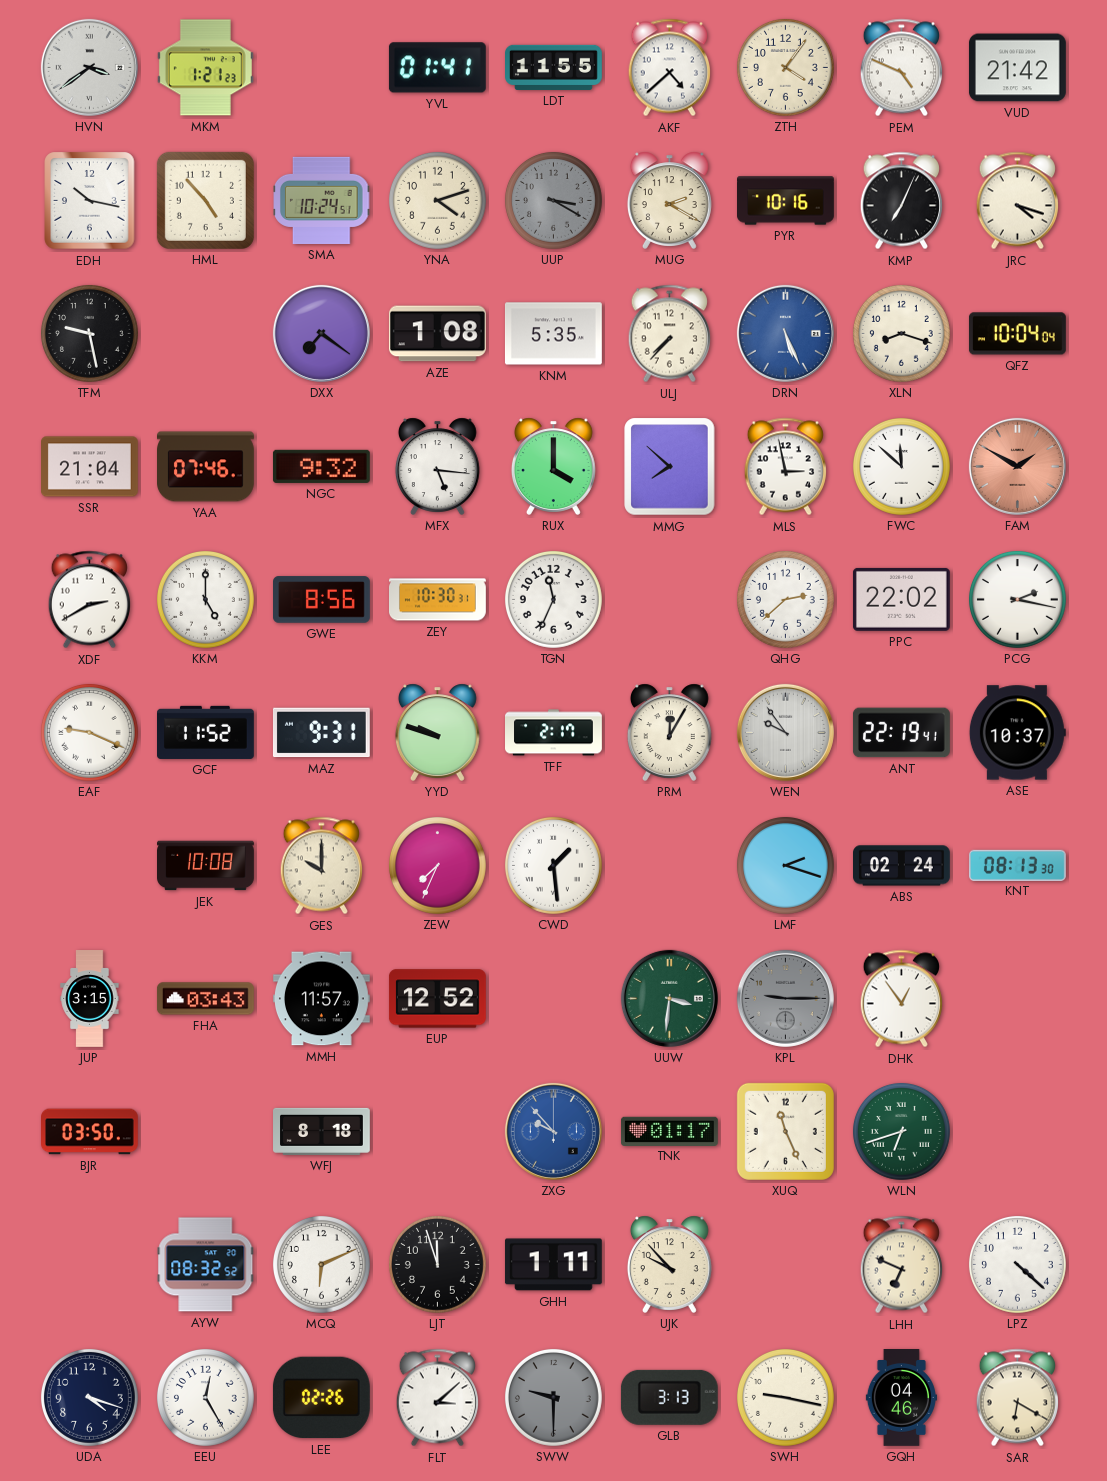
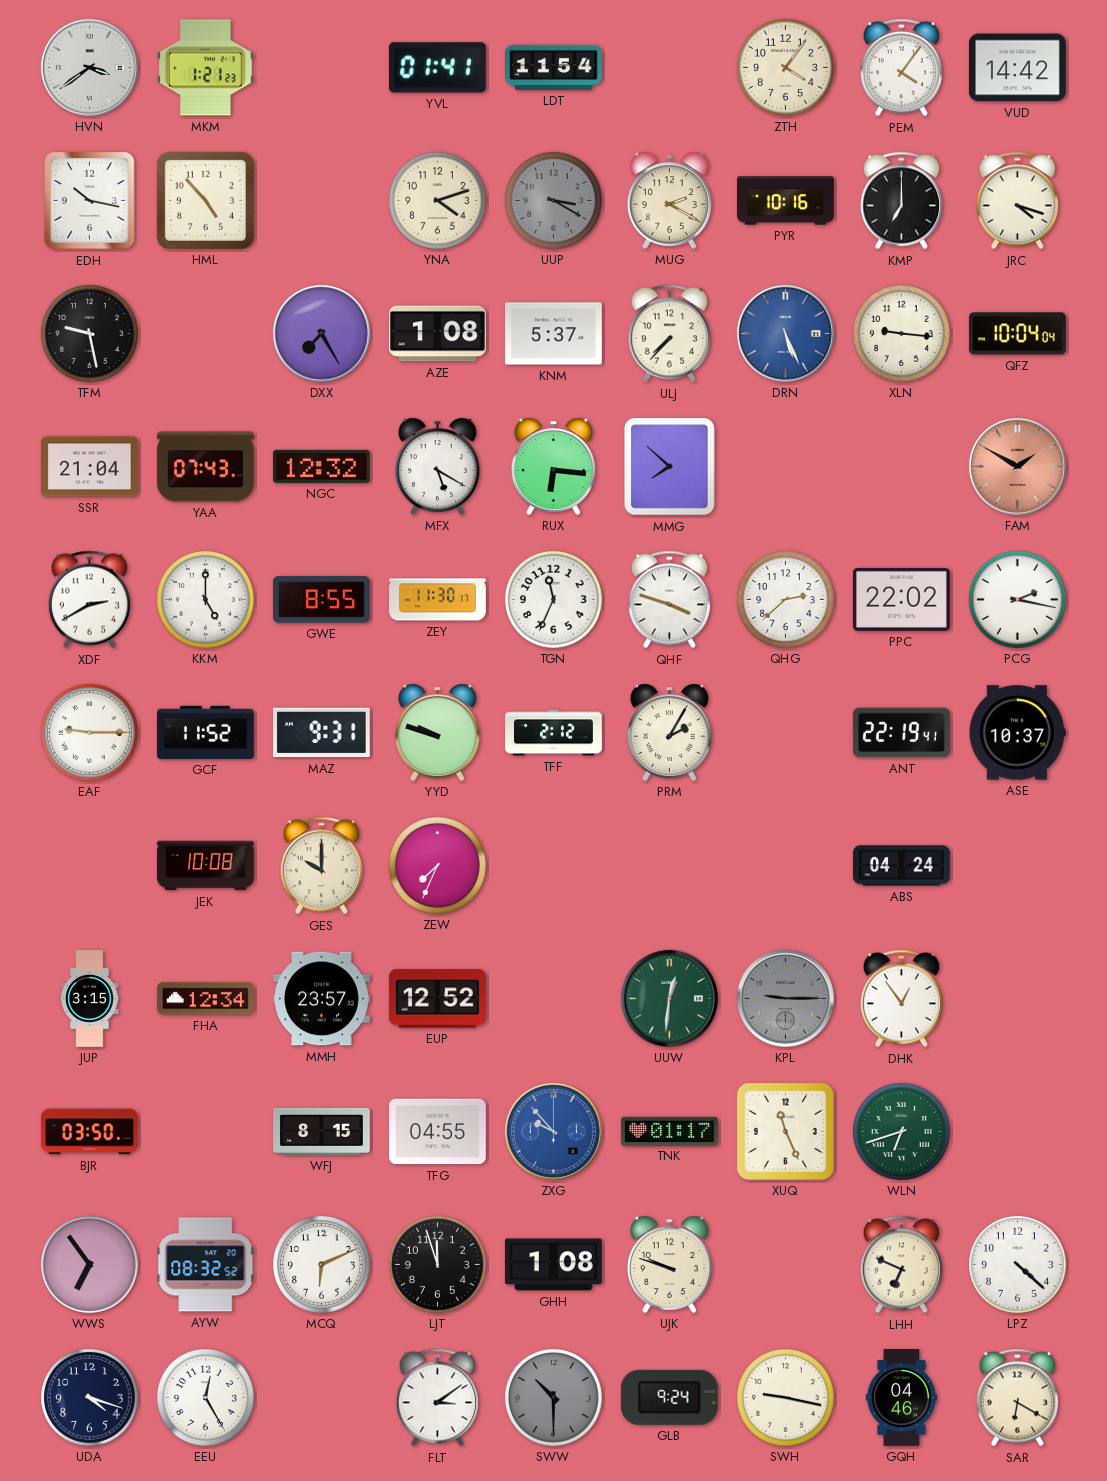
LDT: 11:55 -> 11:54
AKF: 4:38 -> none
PEM: 4:49 -> 4:06
VUD: 21:42 -> 14:42
SMA: 10:24 -> none
KMP: 7:04 -> 7:00
DXX: 7:21 -> 7:25
KNM: 5:35 -> 5:37
XLN: 8:18 -> 9:16
YAA: 07:46 -> 07:43
NGC: 9:32 -> 12:32
MFX: 5:16 -> 5:20
RUX: 4:00 -> 6:16
MLS: 2:58 -> none
FWC: 11:52 -> none
GWE: 8:56 -> 8:55
ZEY: 10:30 -> 11:30
QHF: none -> 3:48
EAF: 9:19 -> 9:15
TFF: 2:17 -> 2:12
PRM: 12:05 -> 2:05
WEN: 9:54 -> none
CWD: 1:29 -> none
LMF: 2:18 -> none
ABS: 02:24 -> 04:24
KNT: 08:13 -> none
FHA: 03:43 -> 12:34
MMH: 11:57 -> 23:57
UUW: 3:31 -> 12:31
WFJ: 8:18 -> 8:15
TFG: none -> 04:55
WWS: none -> 6:54
GHH: 1:11 -> 1:08
UJK: 9:53 -> 9:48
LEE: 02:26 -> none
FLT: 3:08 -> 3:09
SWW: 9:30 -> 10:30
GLB: 3:13 -> 9:24
